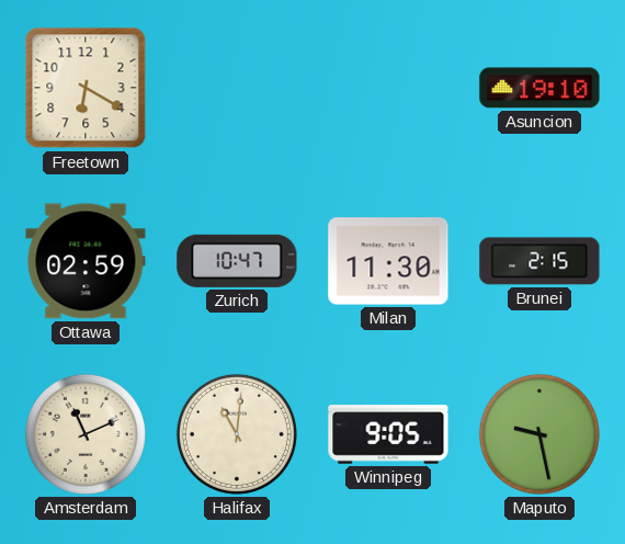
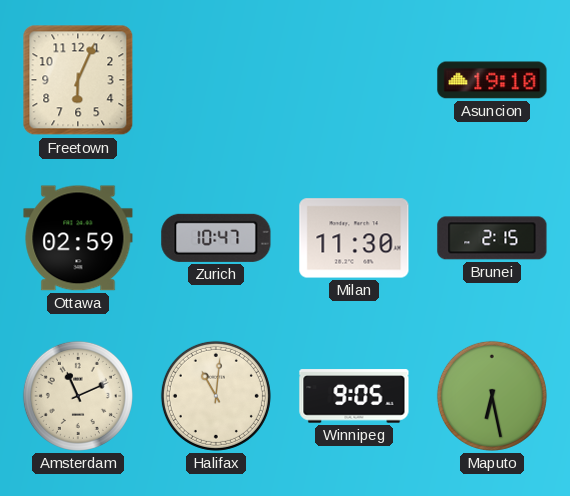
Freetown: 6:20 -> 6:04
Maputo: 9:28 -> 6:28
